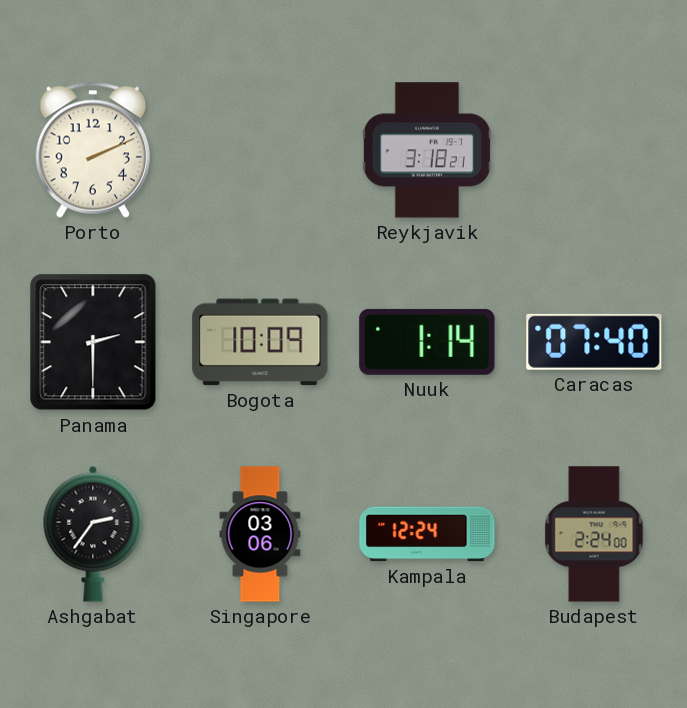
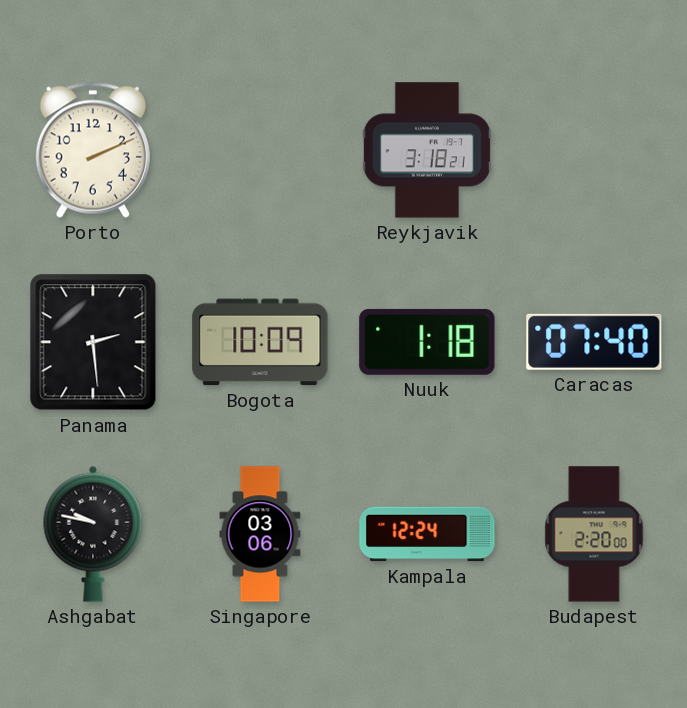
Panama: 2:30 -> 2:29
Nuuk: 1:14 -> 1:18
Ashgabat: 2:36 -> 9:47
Budapest: 2:24 -> 2:20
